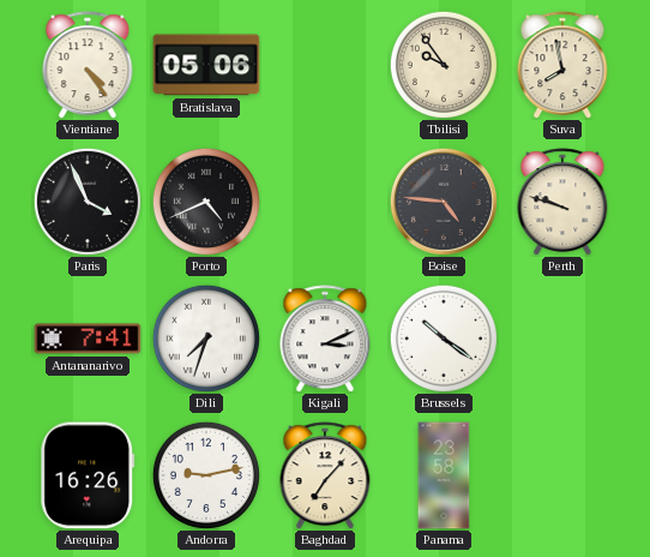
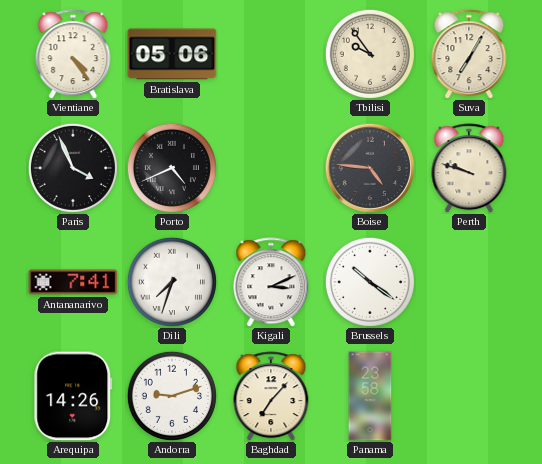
Suva: 7:58 -> 7:05
Arequipa: 16:26 -> 14:26
Andorra: 9:13 -> 9:12
